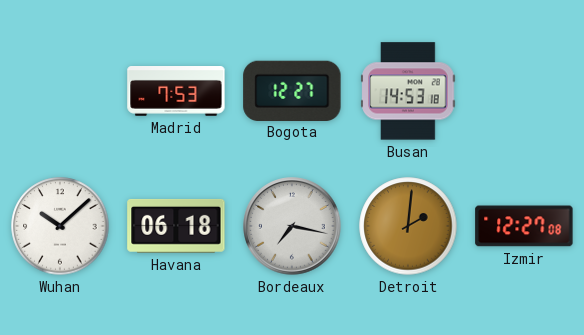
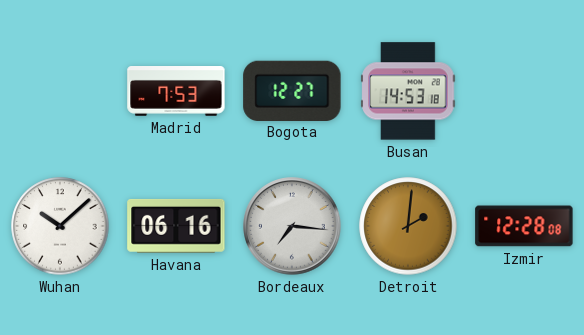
Havana: 06:18 -> 06:16
Bordeaux: 7:17 -> 7:16
Izmir: 12:27 -> 12:28
